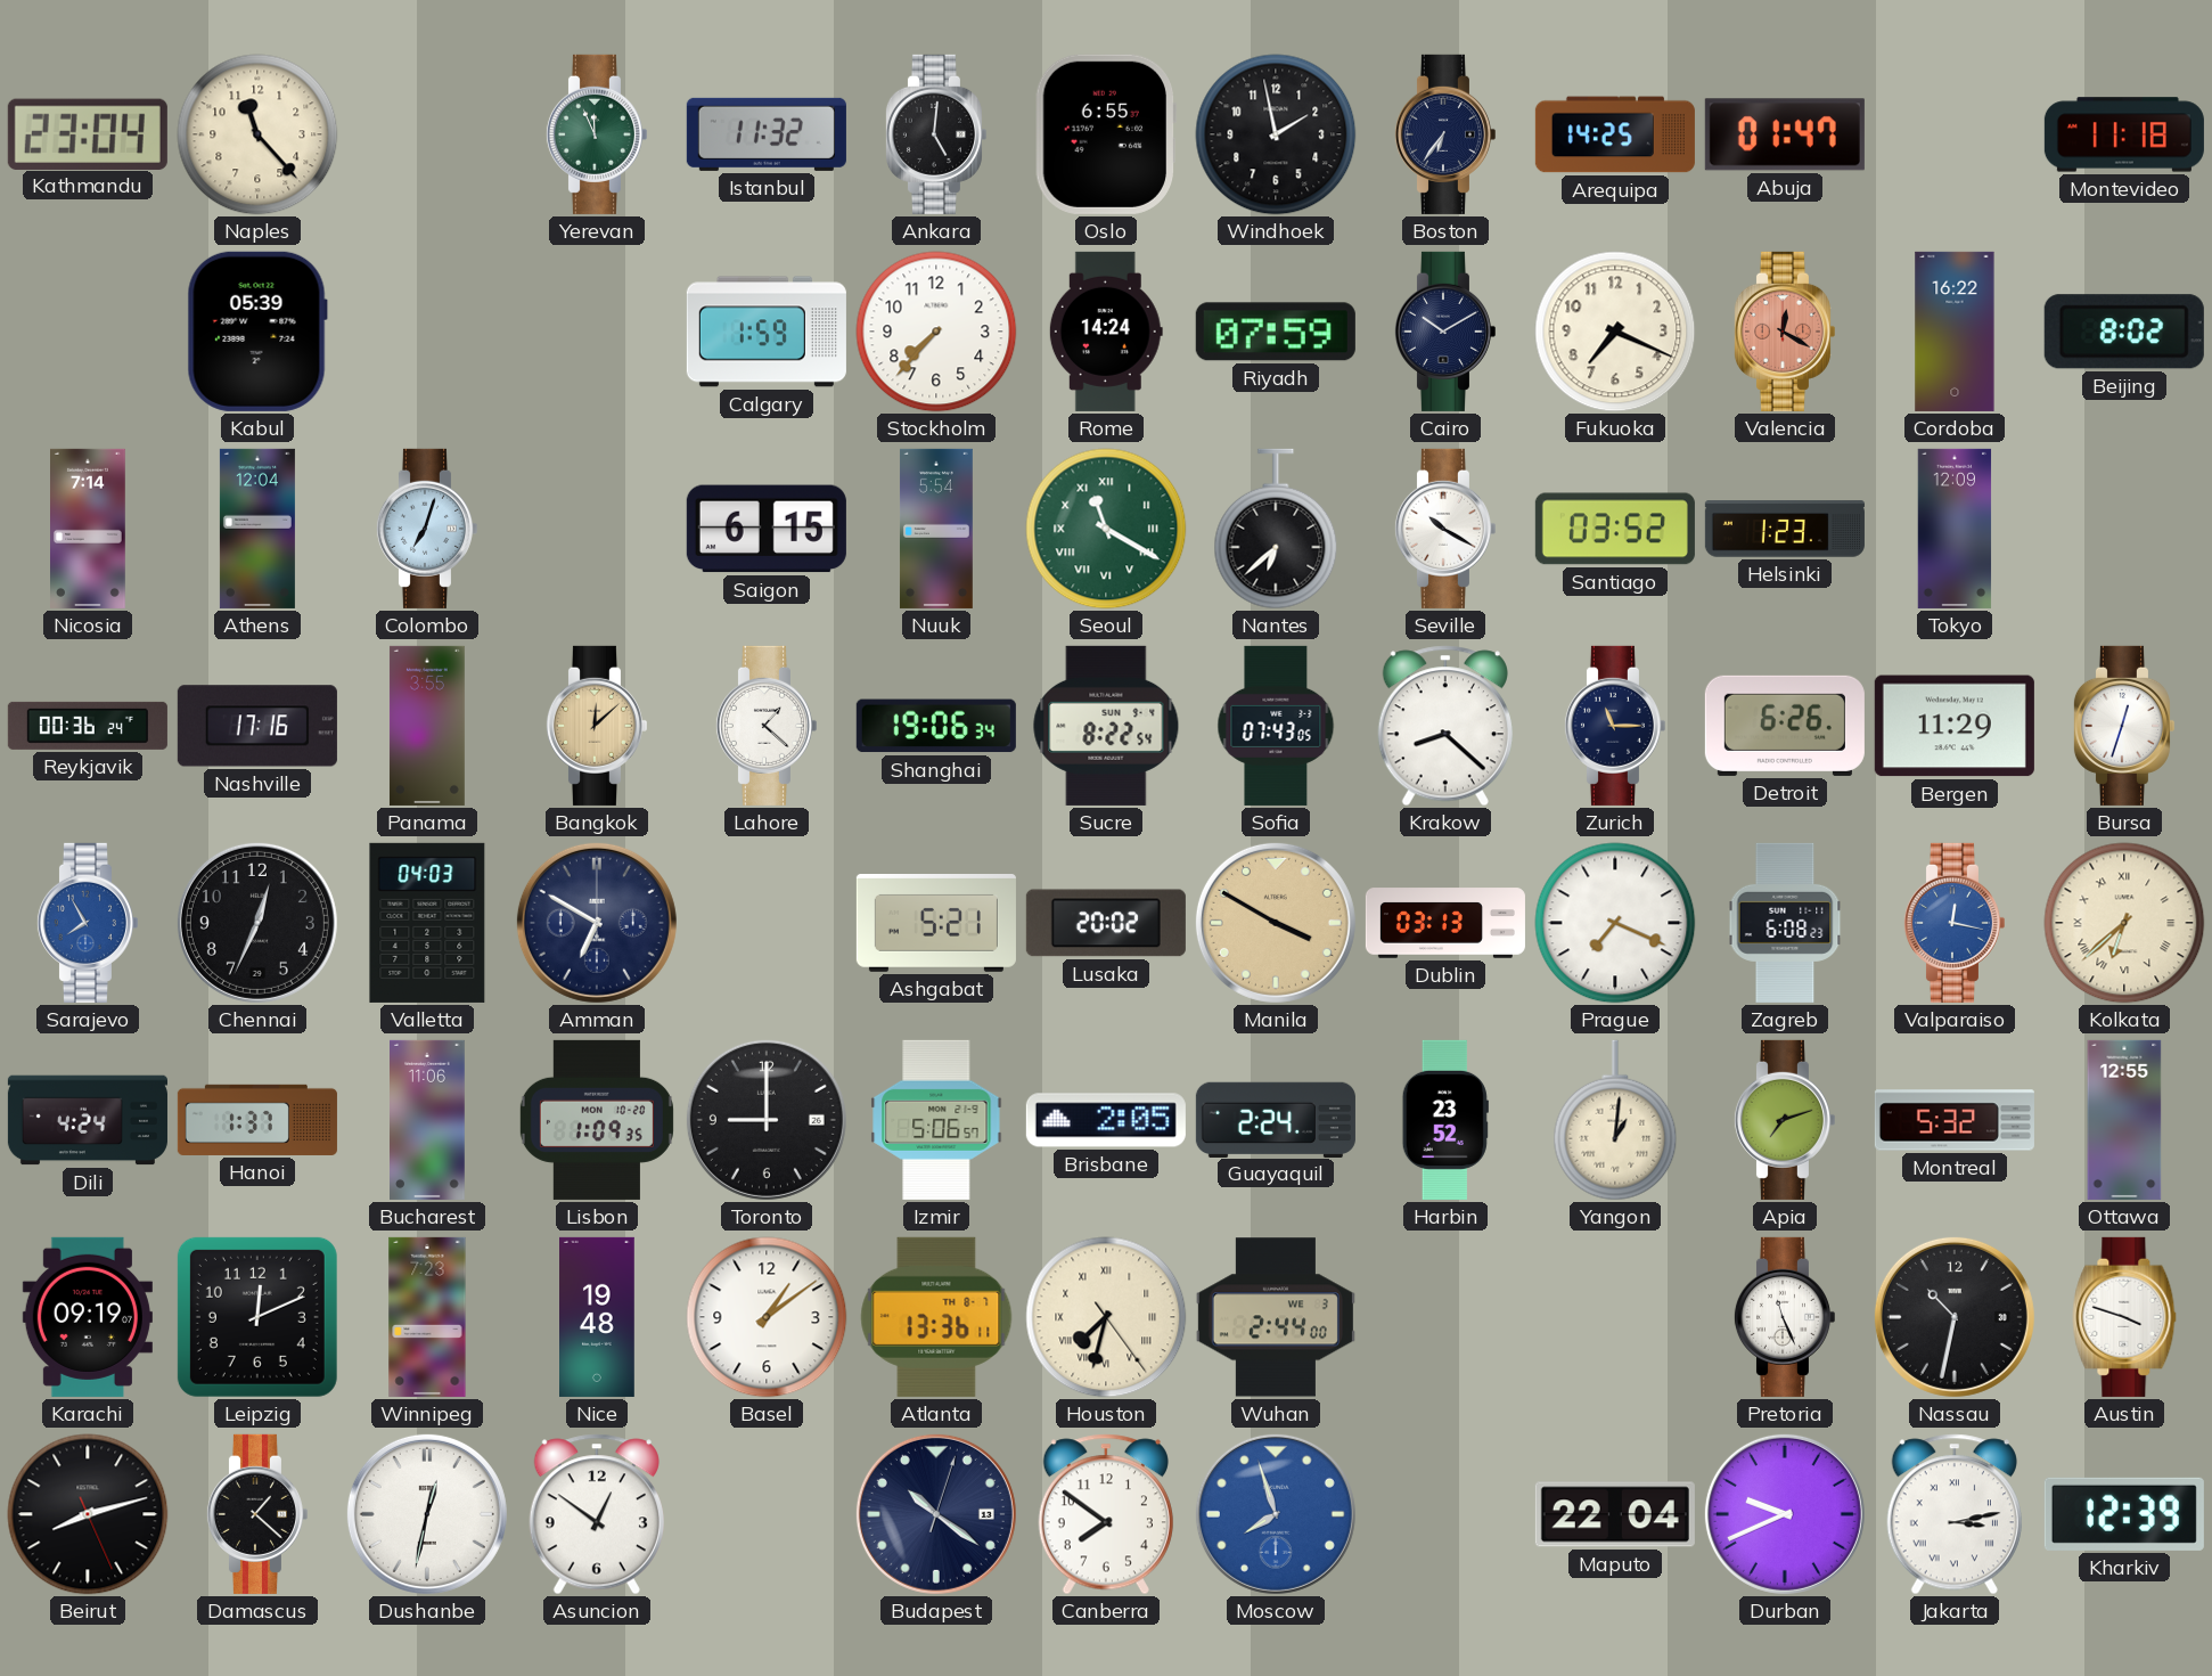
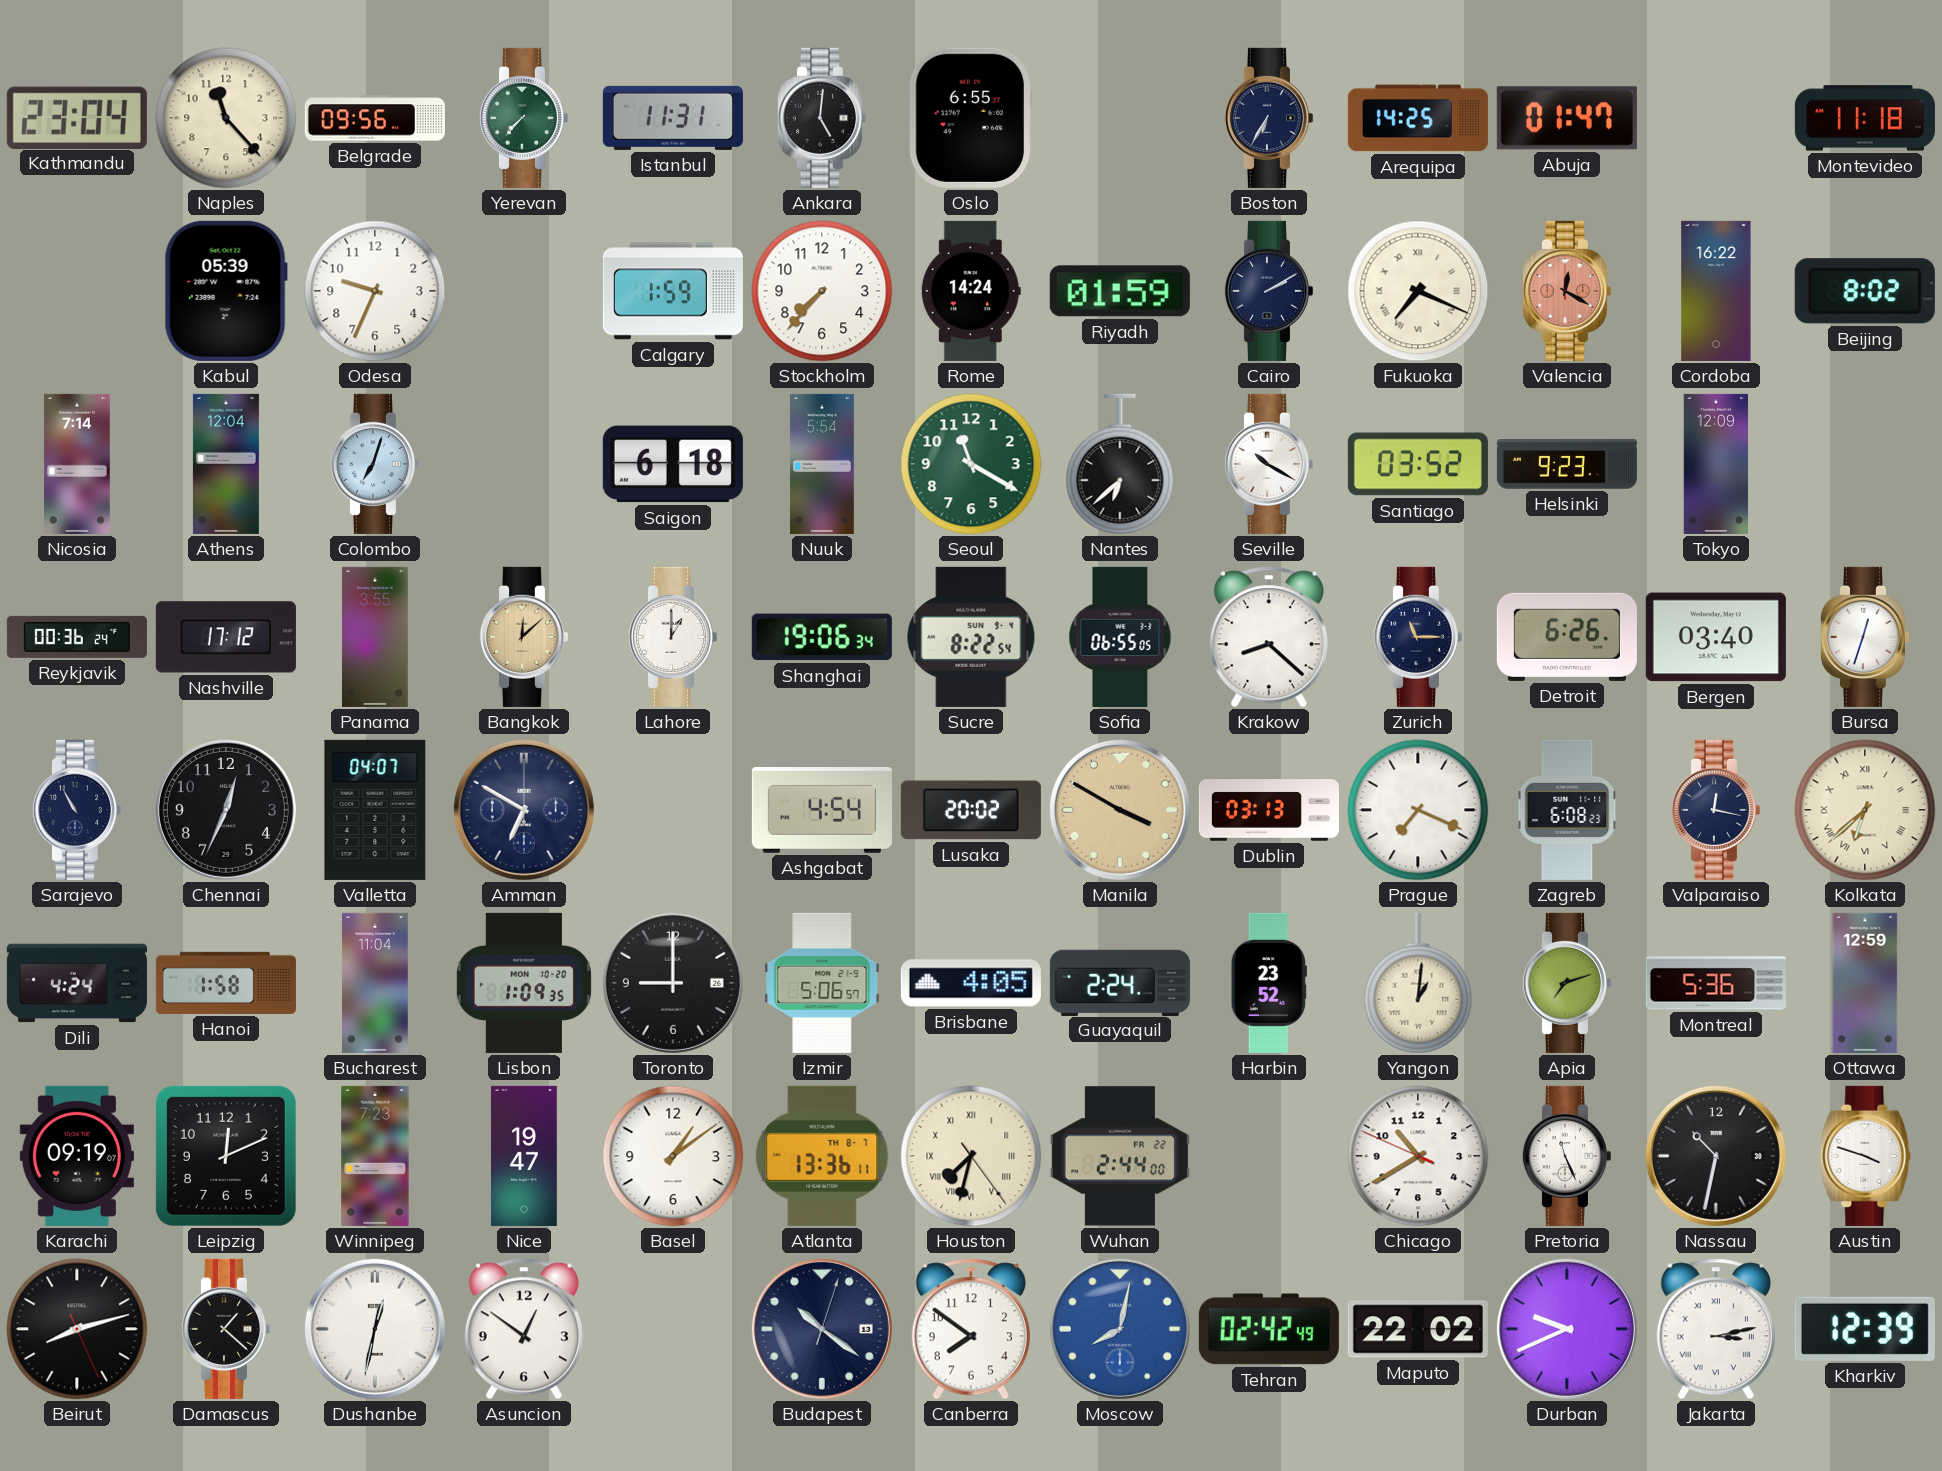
Belgrade: none -> 09:56
Yerevan: 11:56 -> 7:37
Istanbul: 11:32 -> 11:31
Windhoek: 1:58 -> none
Boston: 6:36 -> 6:35
Odesa: none -> 9:34
Riyadh: 07:59 -> 01:59
Cairo: 10:10 -> 2:10
Fukuoka numerals: Arabic -> Roman
Saigon: 6:15 -> 6:18
Seoul numerals: Roman -> Arabic
Helsinki: 1:23 -> 9:23
Nashville: 17:16 -> 17:12
Lahore: 1:22 -> 1:00
Sofia: 07:43 -> 06:55
Bergen: 11:29 -> 03:40
Sarajevo: 7:55 -> 10:55
Sarajevo dial: blue -> navy
Valletta: 04:03 -> 04:07
Ashgabat: 5:21 -> 4:54
Valparaiso dial: blue -> navy
Hanoi: 1:37 -> 1:58
Bucharest: 11:06 -> 11:04
Brisbane: 2:05 -> 4:05
Montreal: 5:32 -> 5:36
Ottawa: 12:55 -> 12:59
Nice: 19:48 -> 19:47
Wuhan date: WE 3 -> FR 22
Chicago: none -> 10:39
Moscow: 7:57 -> 8:02
Tehran: none -> 02:42
Maputo: 22:04 -> 22:02
